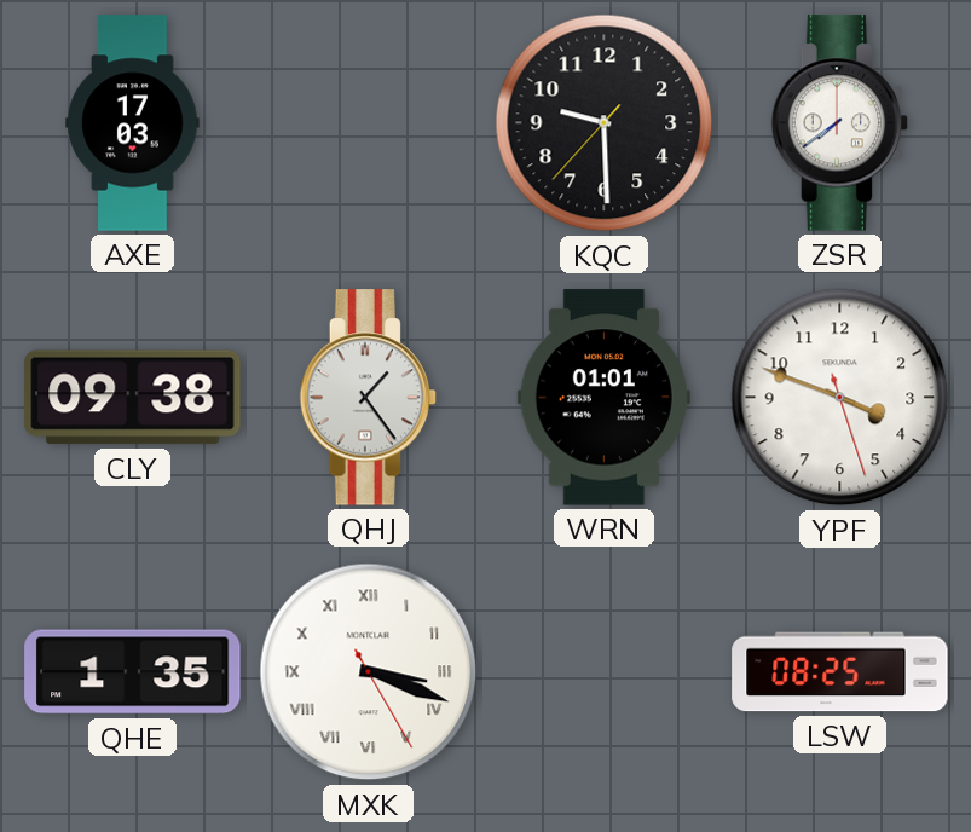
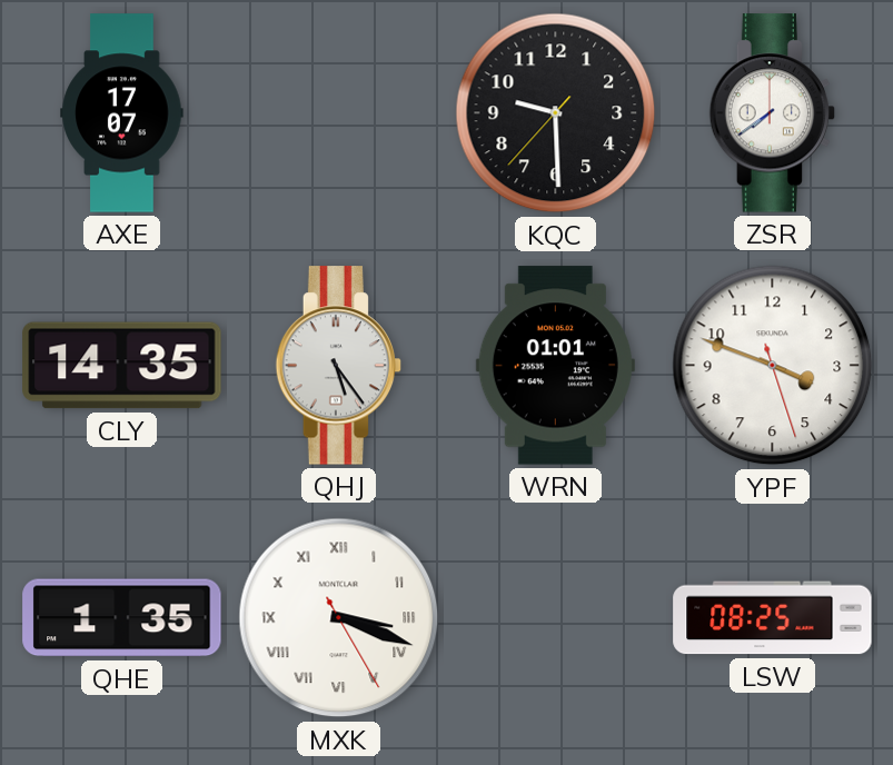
AXE: 17:03 -> 17:07
CLY: 09:38 -> 14:35
QHJ: 1:24 -> 5:24
